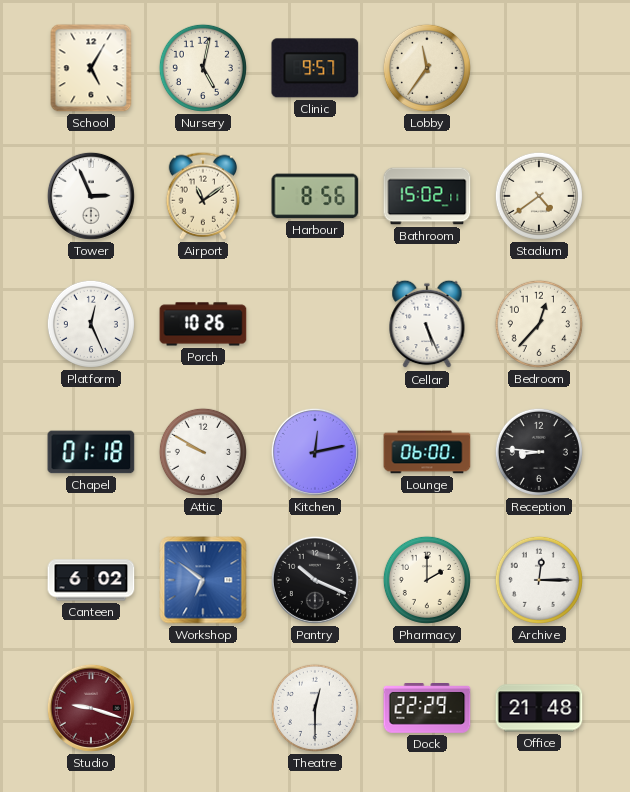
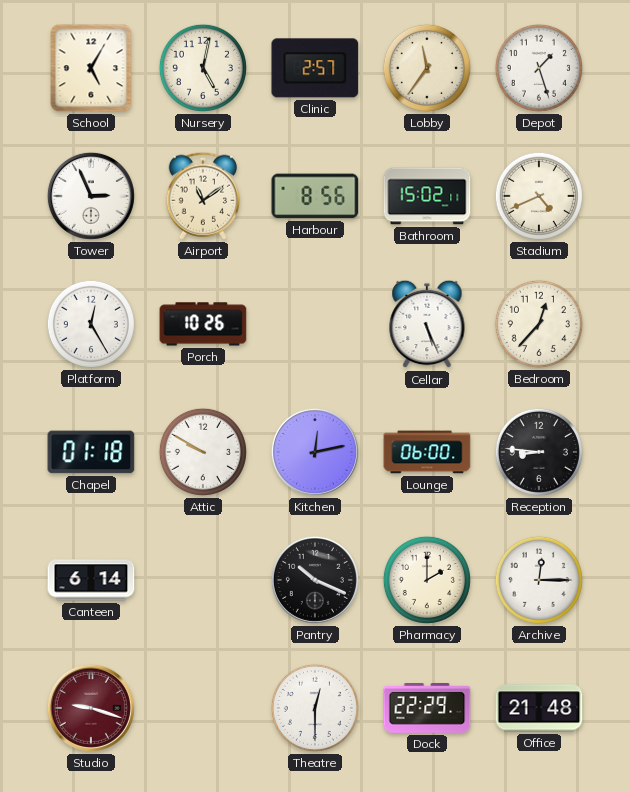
Clinic: 9:57 -> 2:57
Depot: none -> 1:27
Stadium: 4:39 -> 4:41
Platform: 12:26 -> 12:25
Canteen: 6:02 -> 6:14
Workshop: 6:51 -> none
